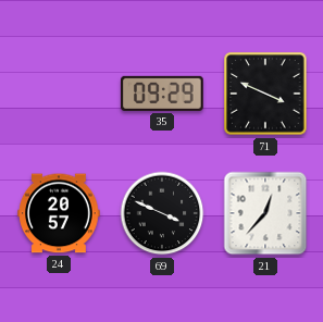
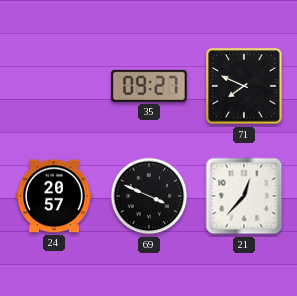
35: 09:29 -> 09:27
71: 3:49 -> 7:49
